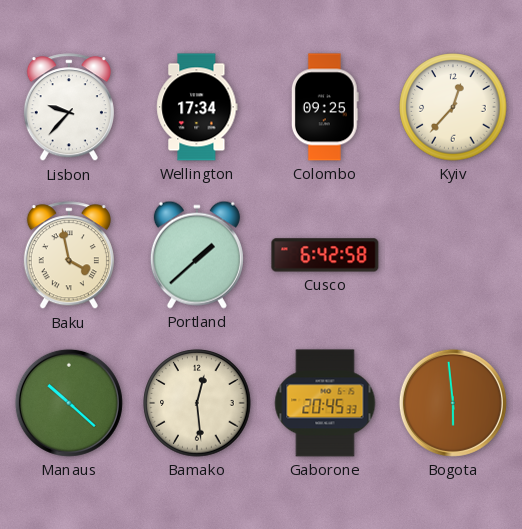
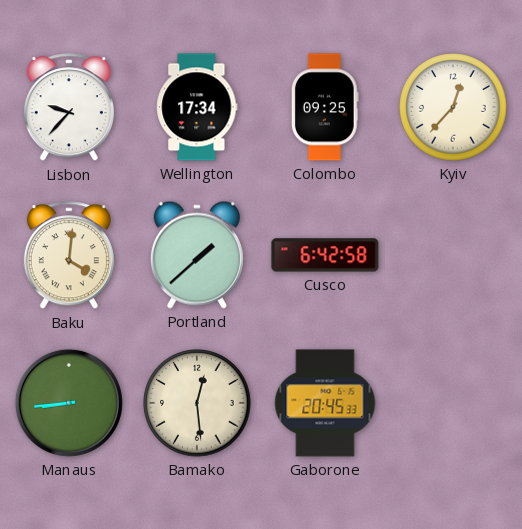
Baku: 3:58 -> 4:01
Manaus: 10:22 -> 8:44
Bogota: 5:59 -> none
